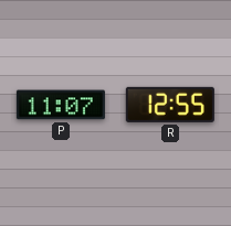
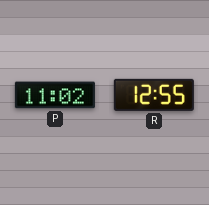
P: 11:07 -> 11:02
